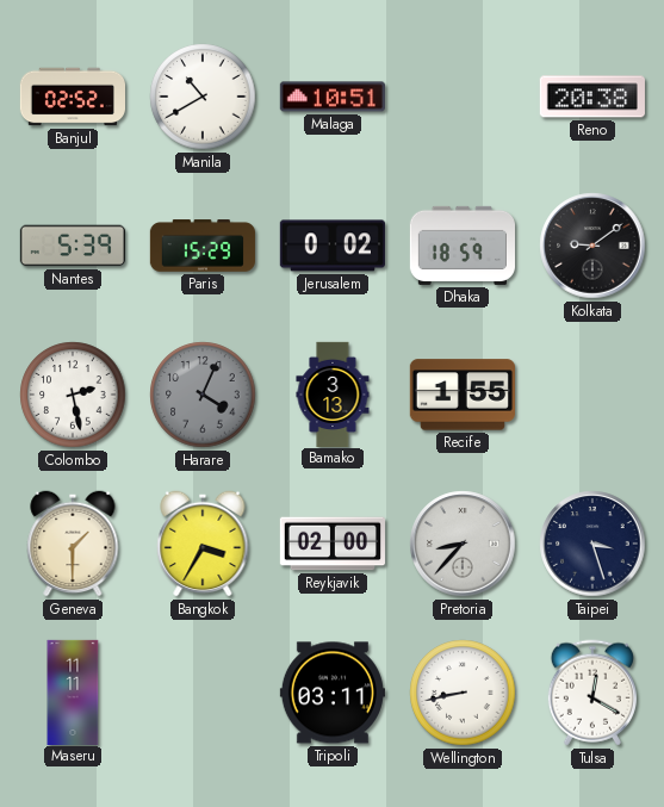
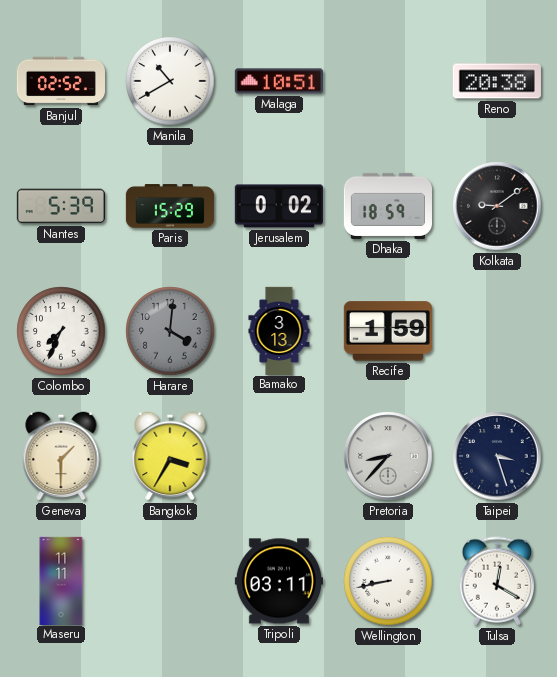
Colombo: 2:28 -> 7:34
Harare: 4:04 -> 4:01
Recife: 1:55 -> 1:59
Reykjavik: 02:00 -> none
